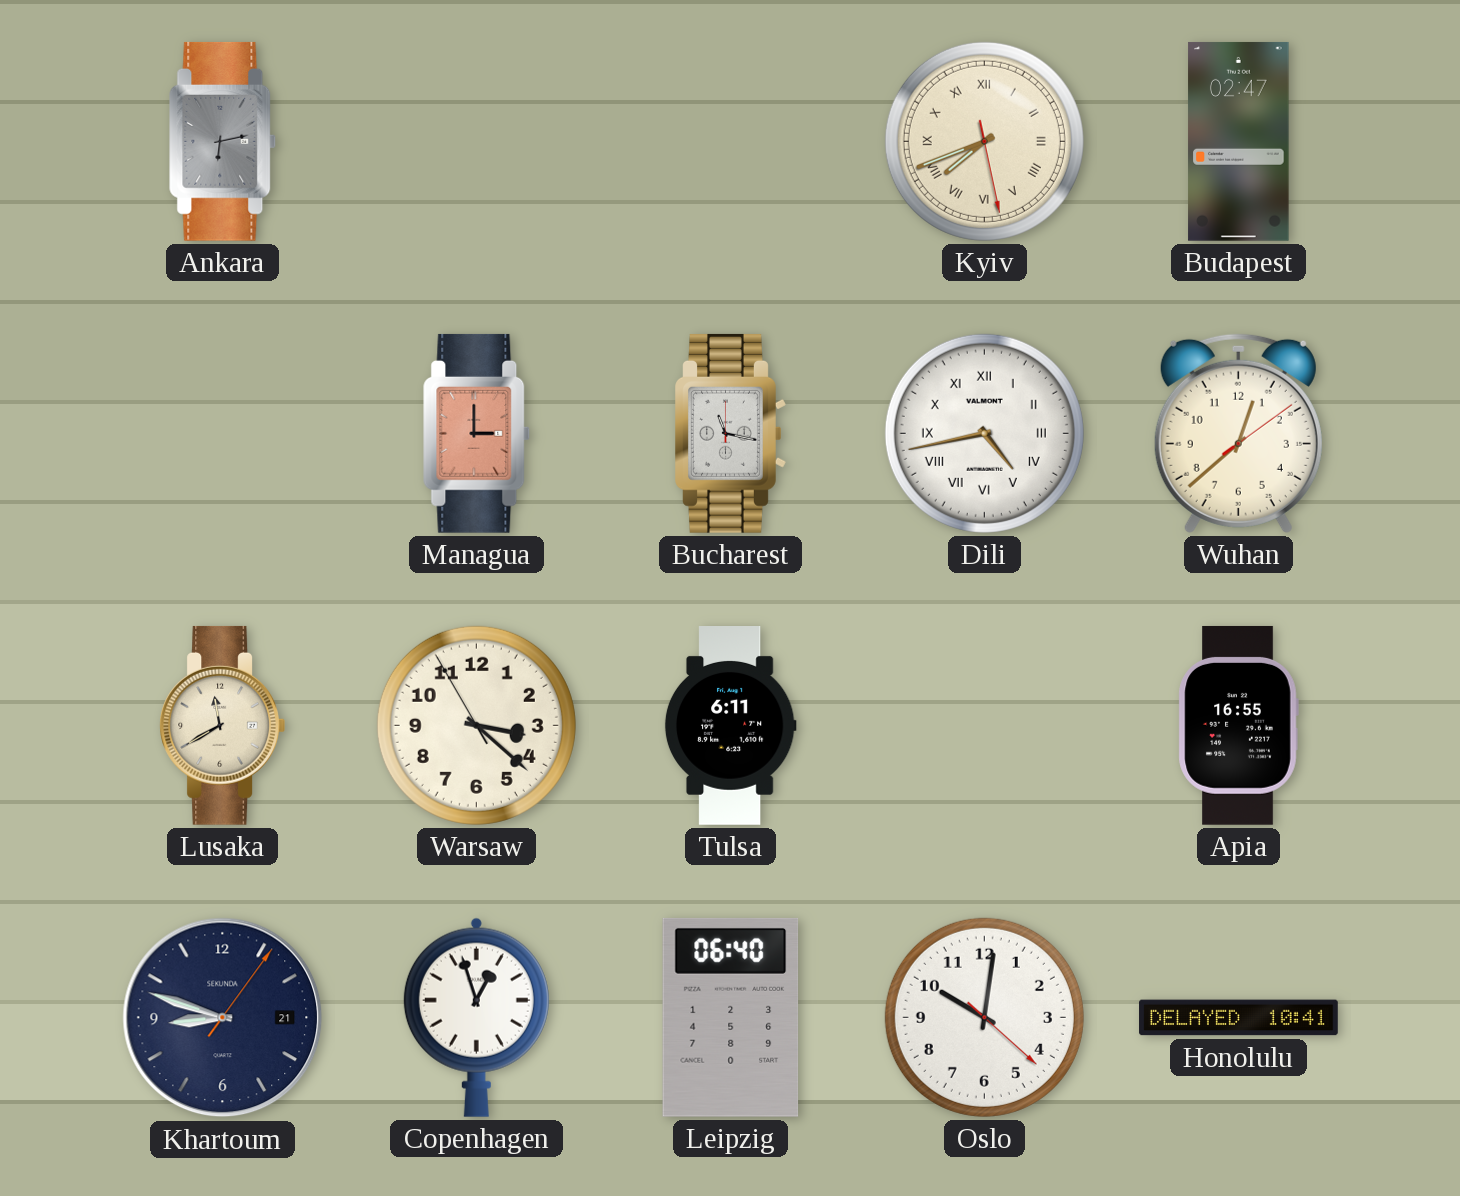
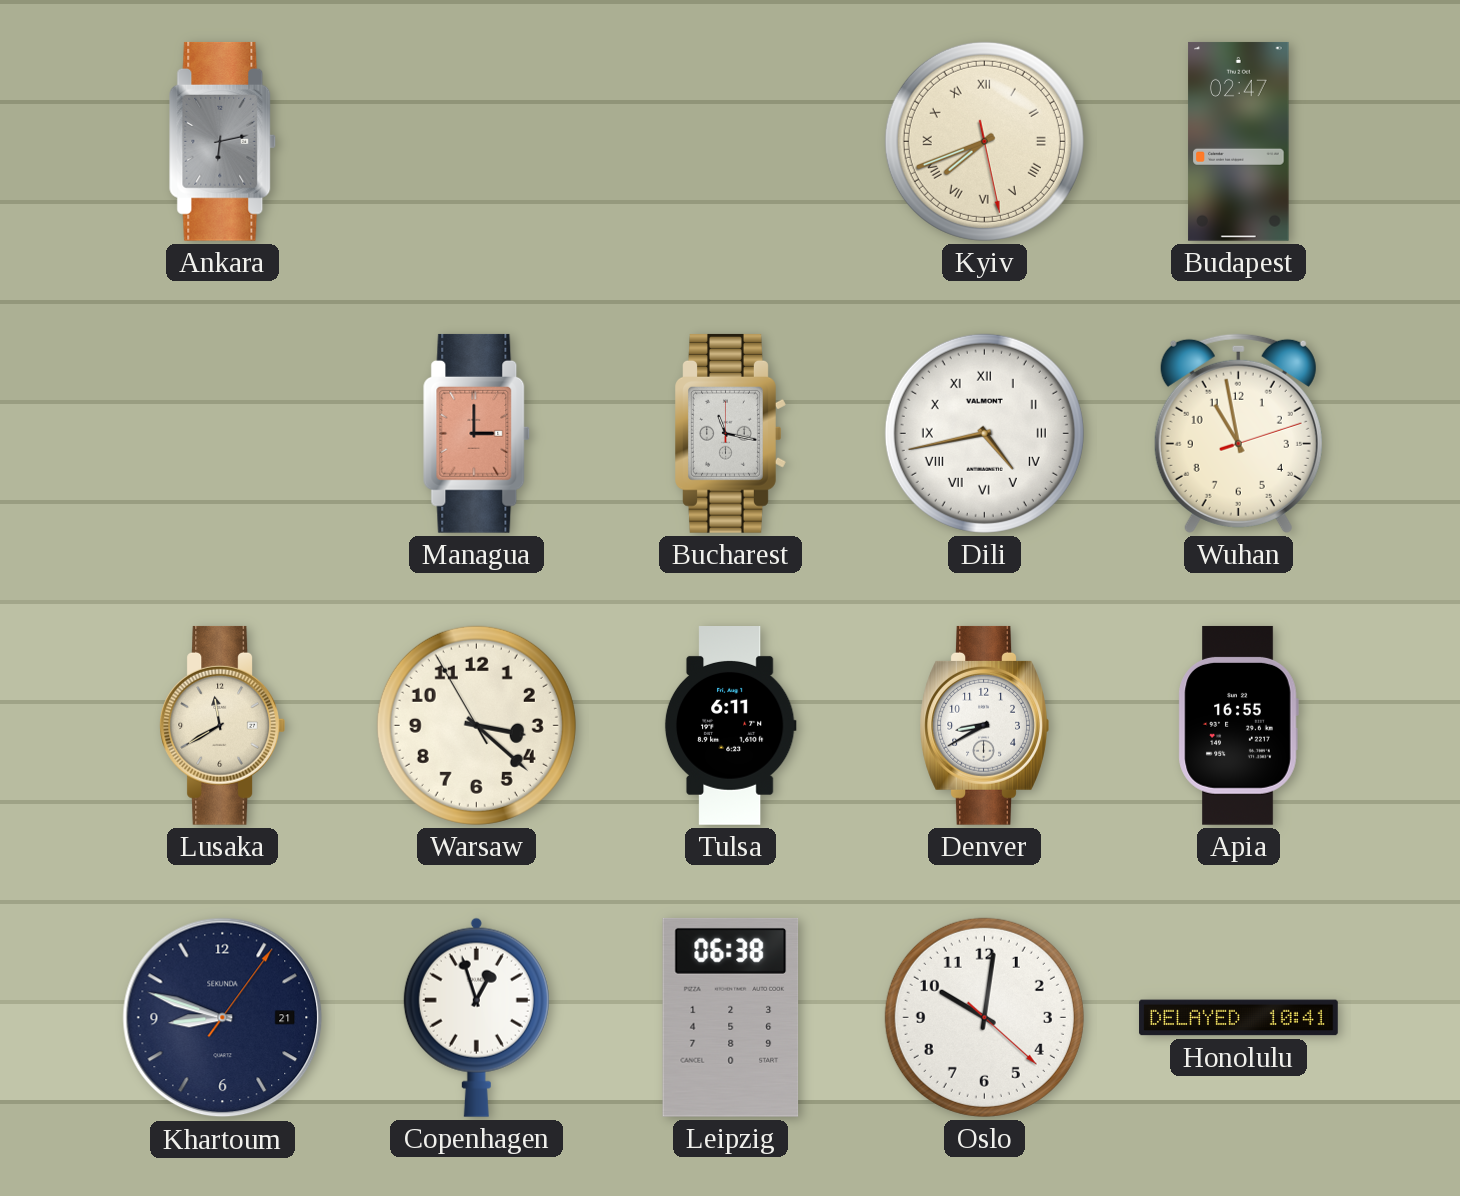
Wuhan: 12:38 -> 10:58
Denver: none -> 8:40
Leipzig: 06:40 -> 06:38
